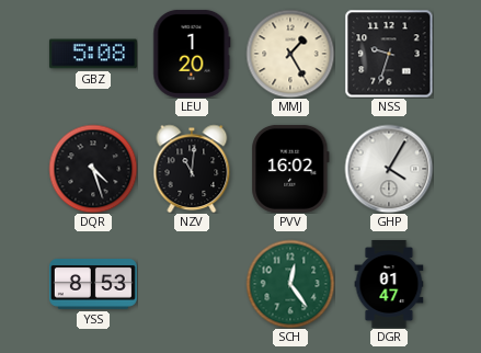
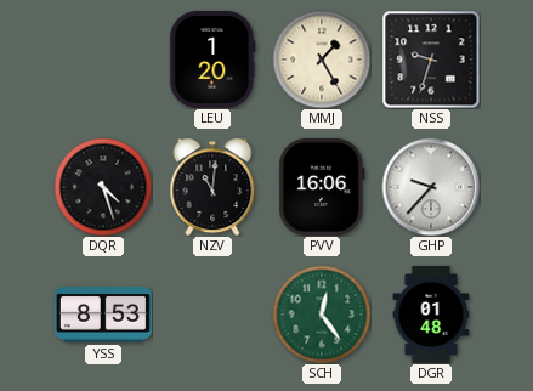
GBZ: 5:08 -> none
PVV: 16:02 -> 16:06
GHP: 4:05 -> 9:37
DGR: 01:47 -> 01:48
